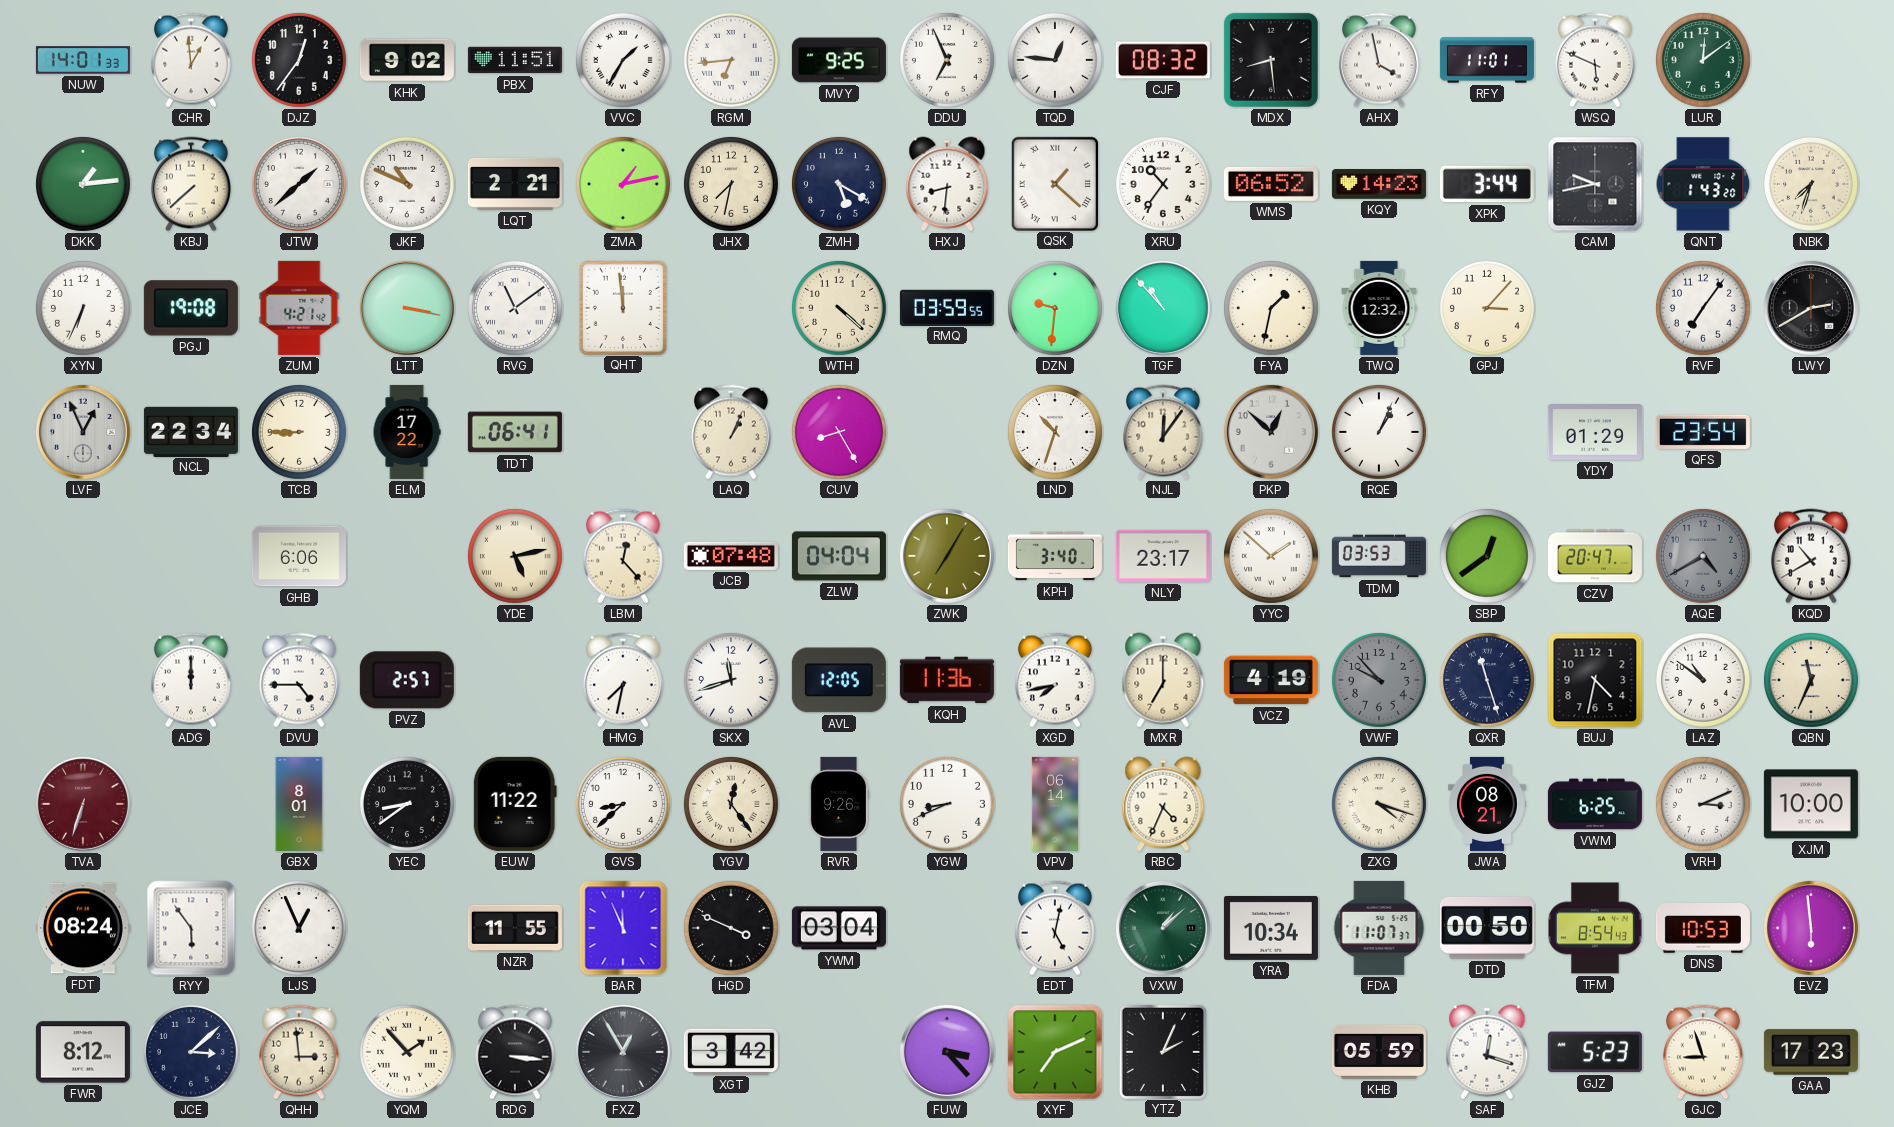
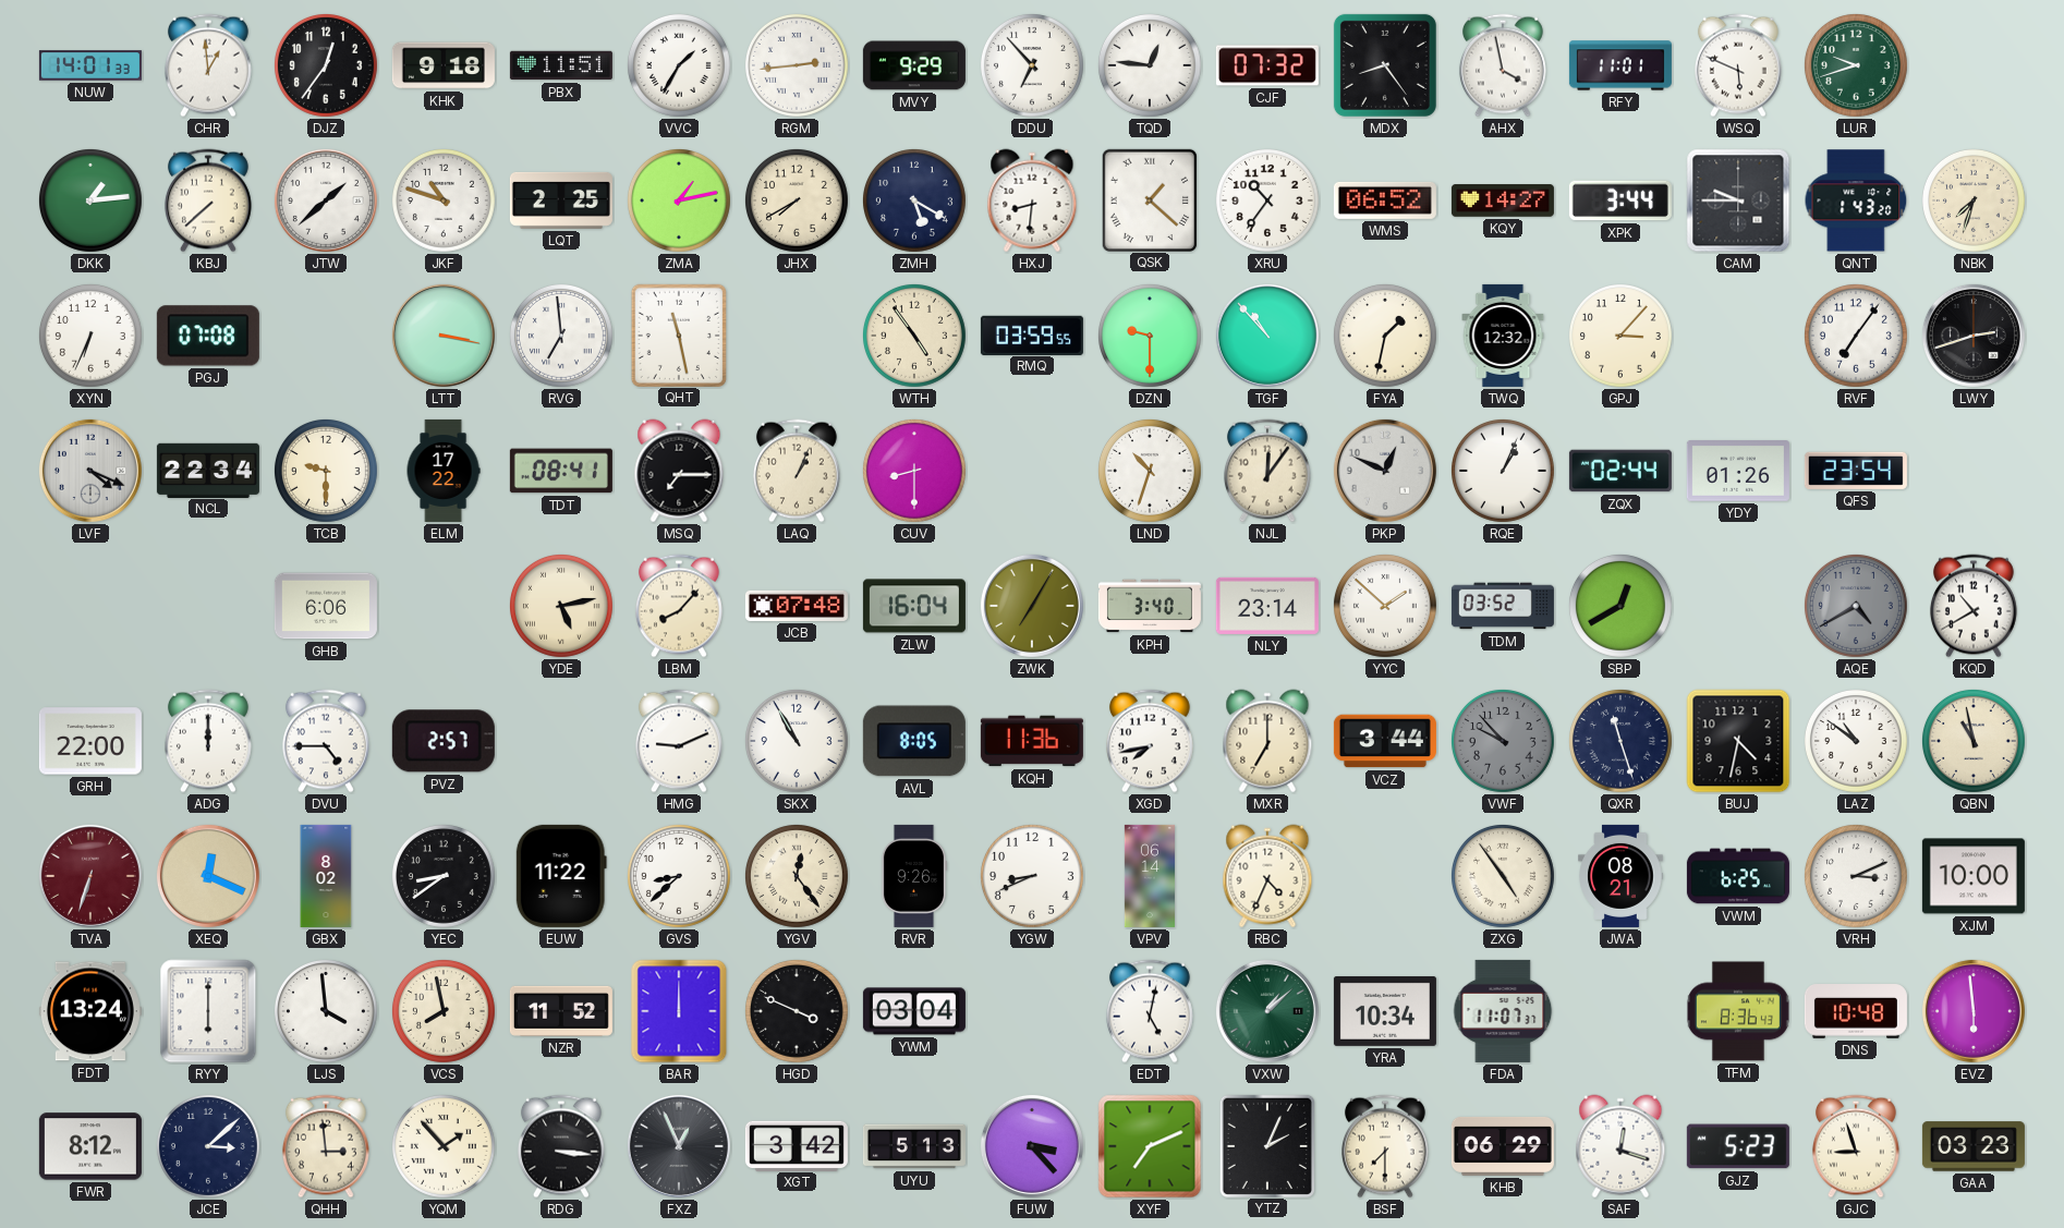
KHK: 9:02 -> 9:18
RGM: 6:44 -> 2:44
MVY: 9:25 -> 9:29
DDU: 6:56 -> 6:53
CJF: 08:32 -> 07:32
MDX: 8:29 -> 8:24
LUR: 12:09 -> 9:42
JKF: 10:49 -> 10:48
LQT: 2:21 -> 2:25
JHX: 7:32 -> 7:40
KQY: 14:23 -> 14:27
CAM: 9:43 -> 9:45
PGJ: 19:08 -> 07:08
ZUM: 4:21 -> none
RVG: 11:09 -> 6:59
QHT: 11:59 -> 11:28
WTH: 4:22 -> 4:54
DZN: 9:31 -> 9:30
LWY: 2:40 -> 2:42
LVF: 12:56 -> 4:19
TCB: 8:45 -> 9:30
TDT: 06:41 -> 08:41
MSQ: none -> 7:15
CUV: 8:25 -> 8:30
PKP: 12:52 -> 12:49
ZQX: none -> 02:44
YDY: 01:29 -> 01:26
LBM: 12:23 -> 8:07
ZLW: 04:04 -> 16:04
NLY: 23:17 -> 23:14
TDM: 03:53 -> 03:52
SBP: 12:39 -> 12:40
CZV: 20:47 -> none
GRH: none -> 22:00
HMG: 7:32 -> 9:11
SKX: 11:42 -> 10:55
AVL: 12:05 -> 8:05
VCZ: 4:19 -> 3:44
QBN: 11:34 -> 10:58
XEQ: none -> 12:19
GBX: 8:01 -> 8:02
ZXG: 4:18 -> 4:54
FDT: 08:24 -> 13:24
RYY: 5:54 -> 6:00
LJS: 12:56 -> 3:59
VCS: none -> 7:58
NZR: 11:55 -> 11:52
BAR: 11:56 -> 12:00
DTD: 00:50 -> none
TFM: 8:54 -> 8:36
DNS: 10:53 -> 10:48
FXZ: 12:55 -> 12:56
UYU: none -> 5:13
BSF: none -> 7:30
KHB: 05:59 -> 06:29
GAA: 17:23 -> 03:23
